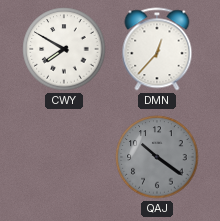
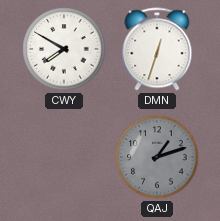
DMN: 12:37 -> 12:33
QAJ: 10:21 -> 1:12
